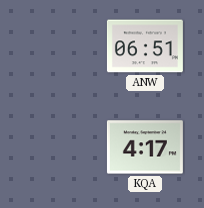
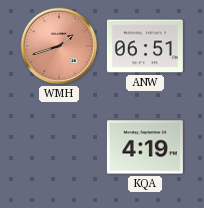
WMH: none -> 1:42
KQA: 4:17 -> 4:19
